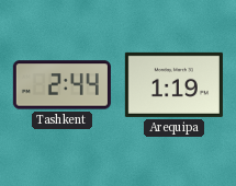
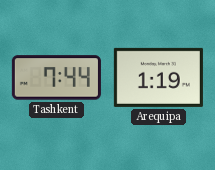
Tashkent: 2:44 -> 7:44
